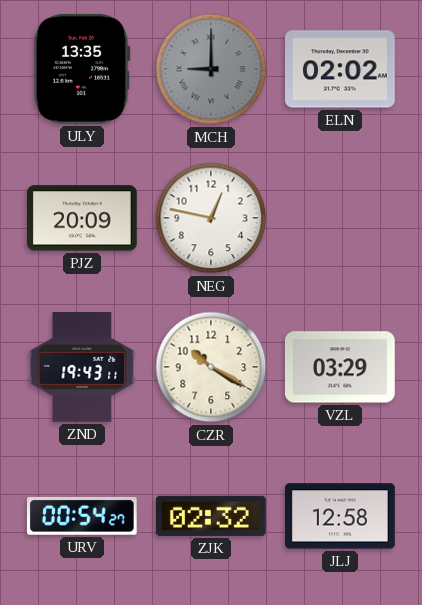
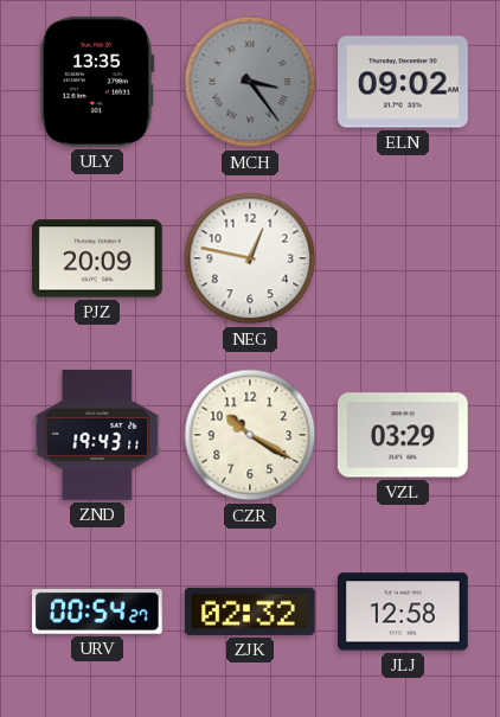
MCH: 9:00 -> 3:24
ELN: 02:02 -> 09:02
